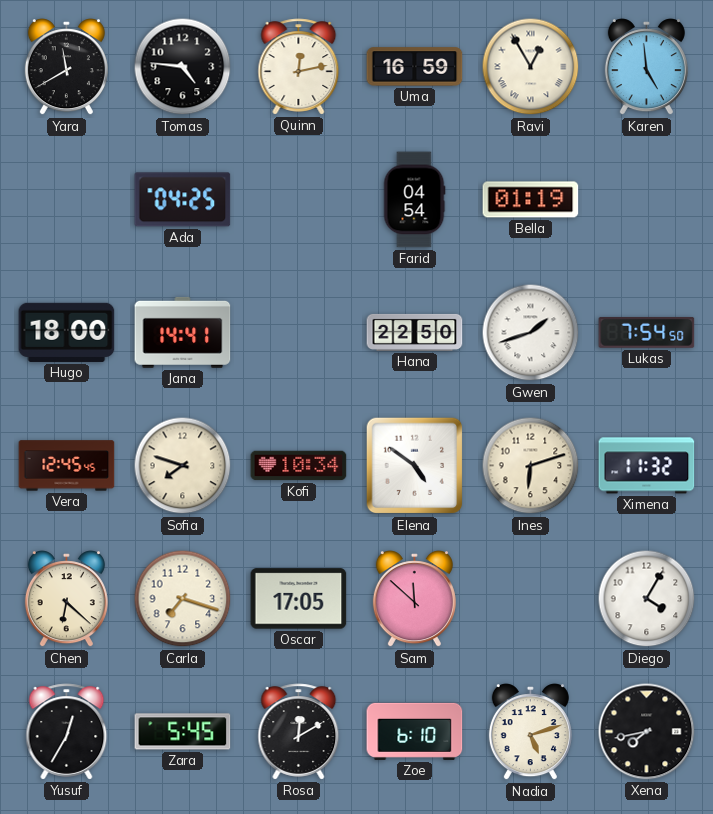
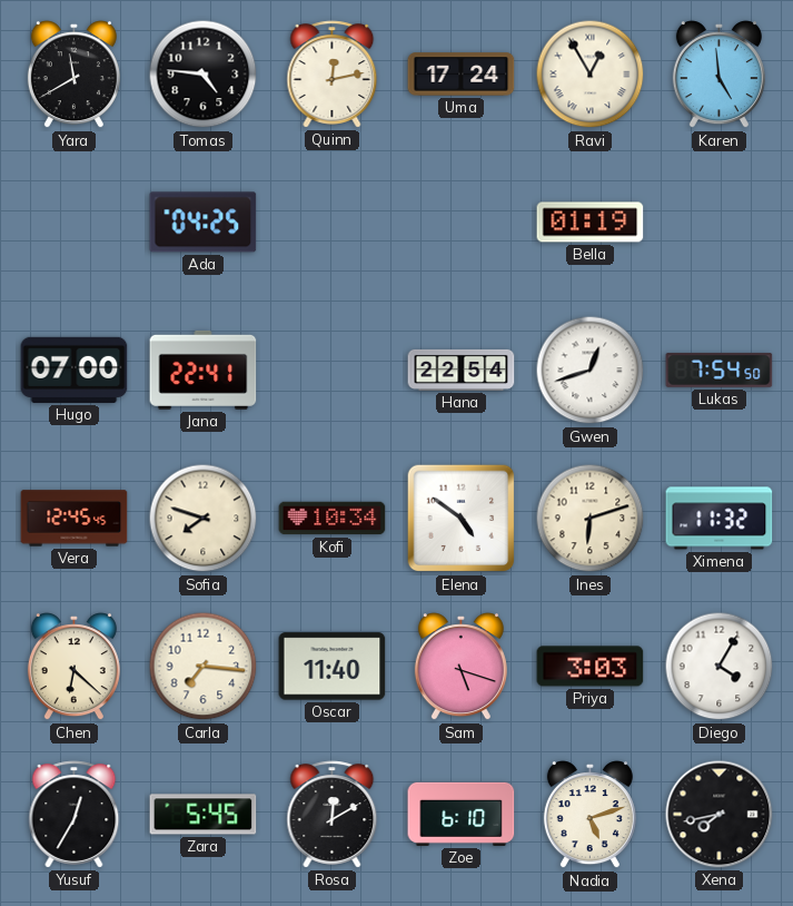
Uma: 16:59 -> 17:24
Farid: 04:54 -> none
Hugo: 18:00 -> 07:00
Jana: 14:41 -> 22:41
Hana: 22:50 -> 22:54
Gwen: 1:42 -> 12:42
Carla: 7:18 -> 7:16
Oscar: 17:05 -> 11:40
Sam: 11:52 -> 5:18
Priya: none -> 3:03
